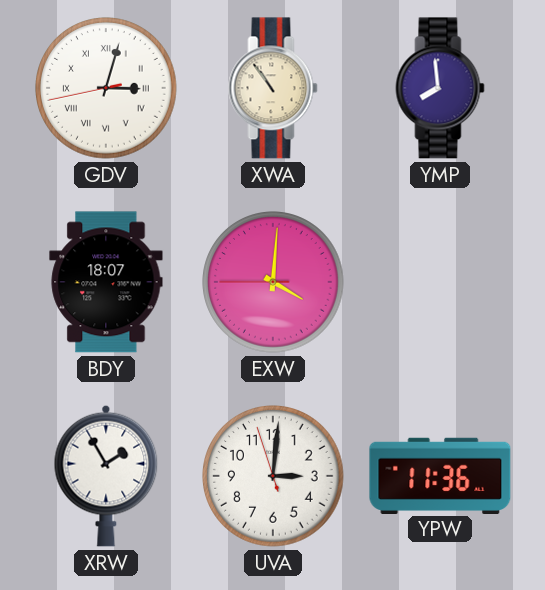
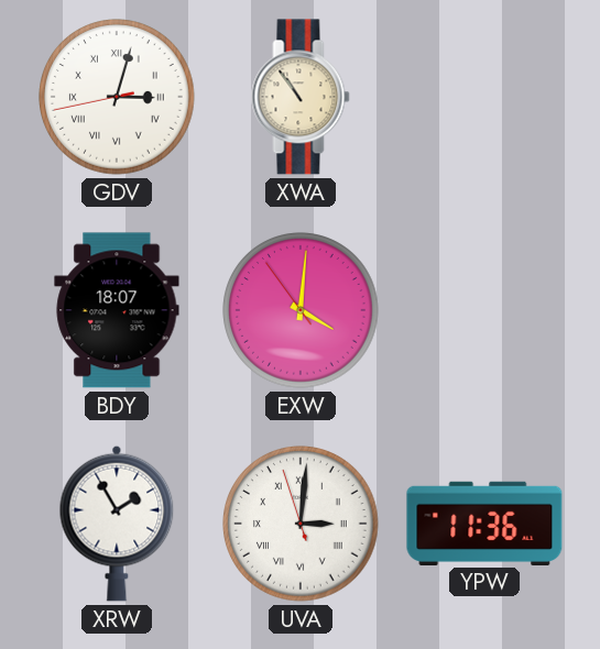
YMP: 7:59 -> none
EXW: 4:00:45 -> 4:00:54
UVA numerals: Arabic -> Roman
